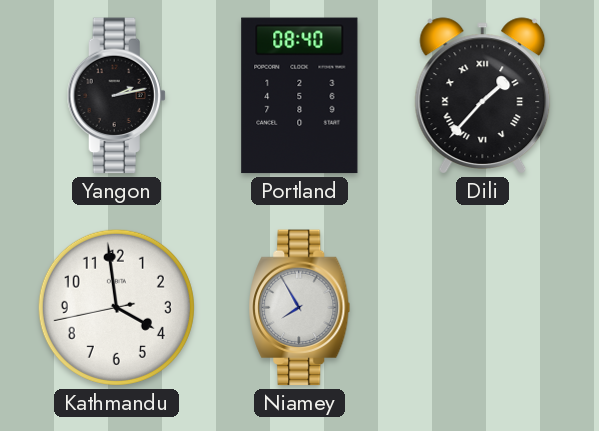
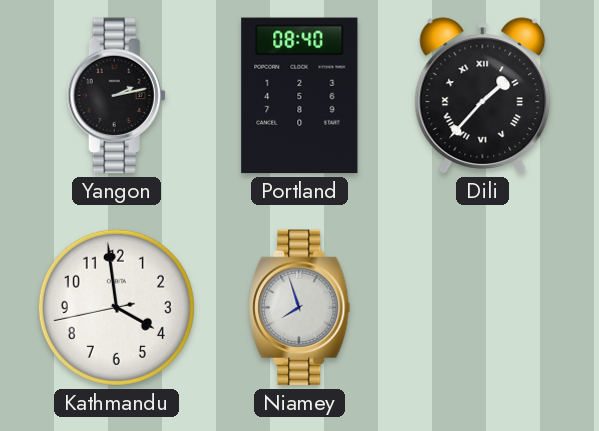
Niamey: 7:55 -> 7:57
